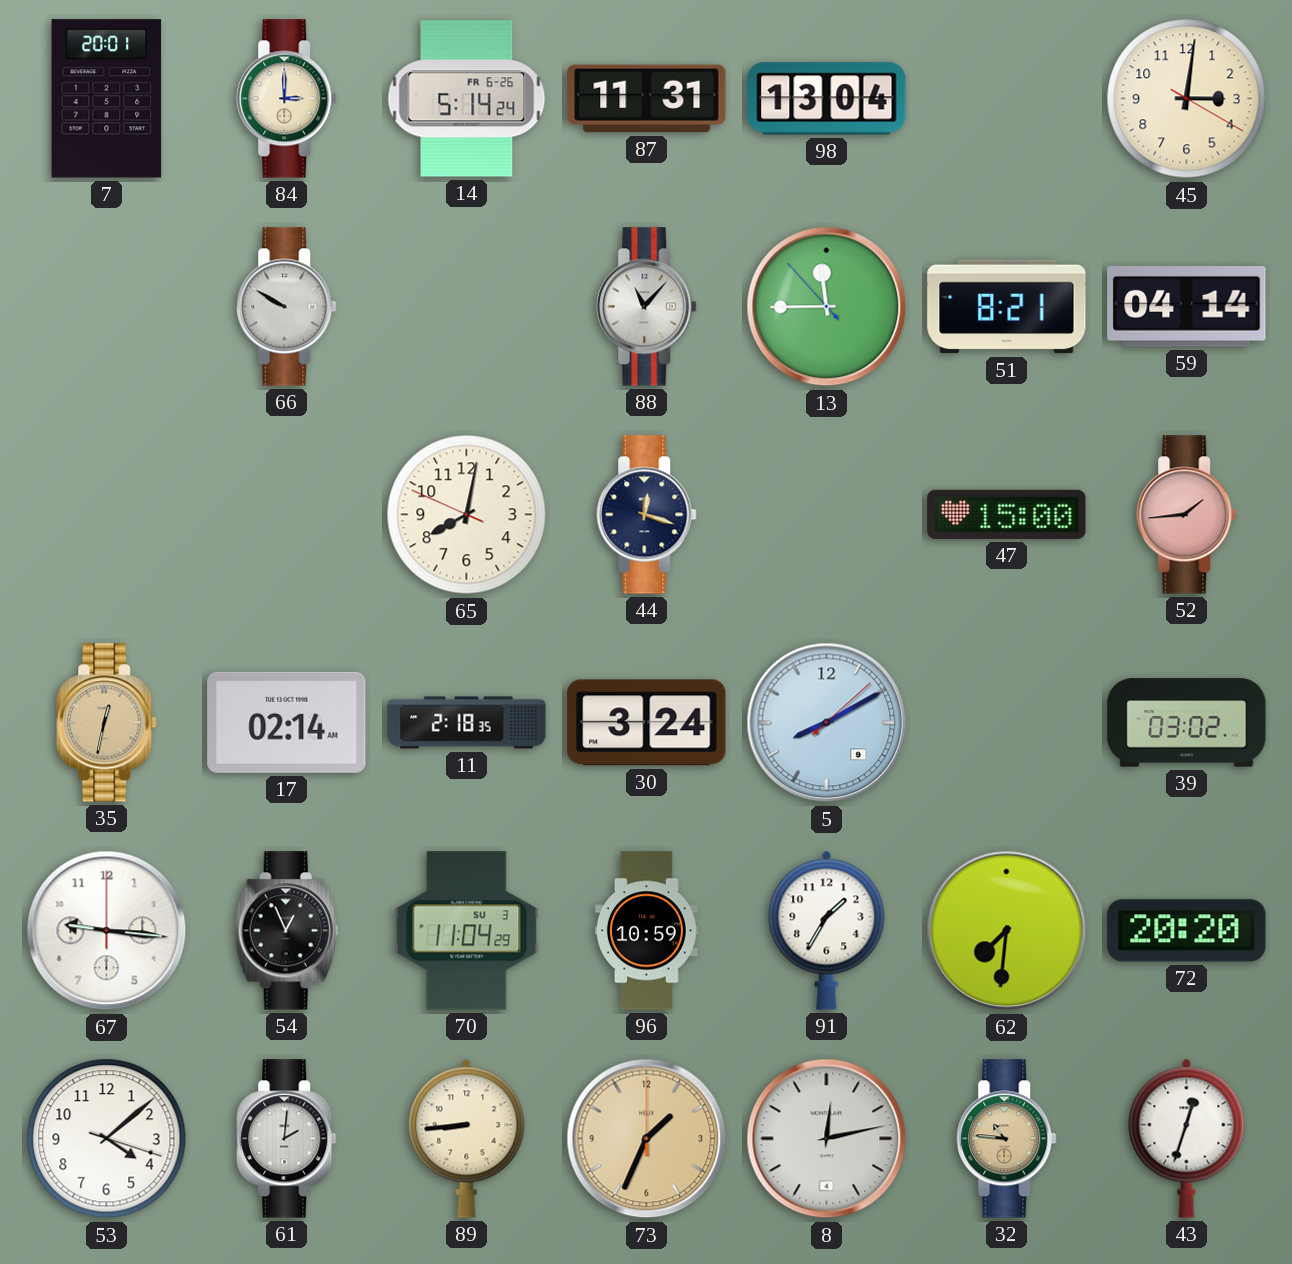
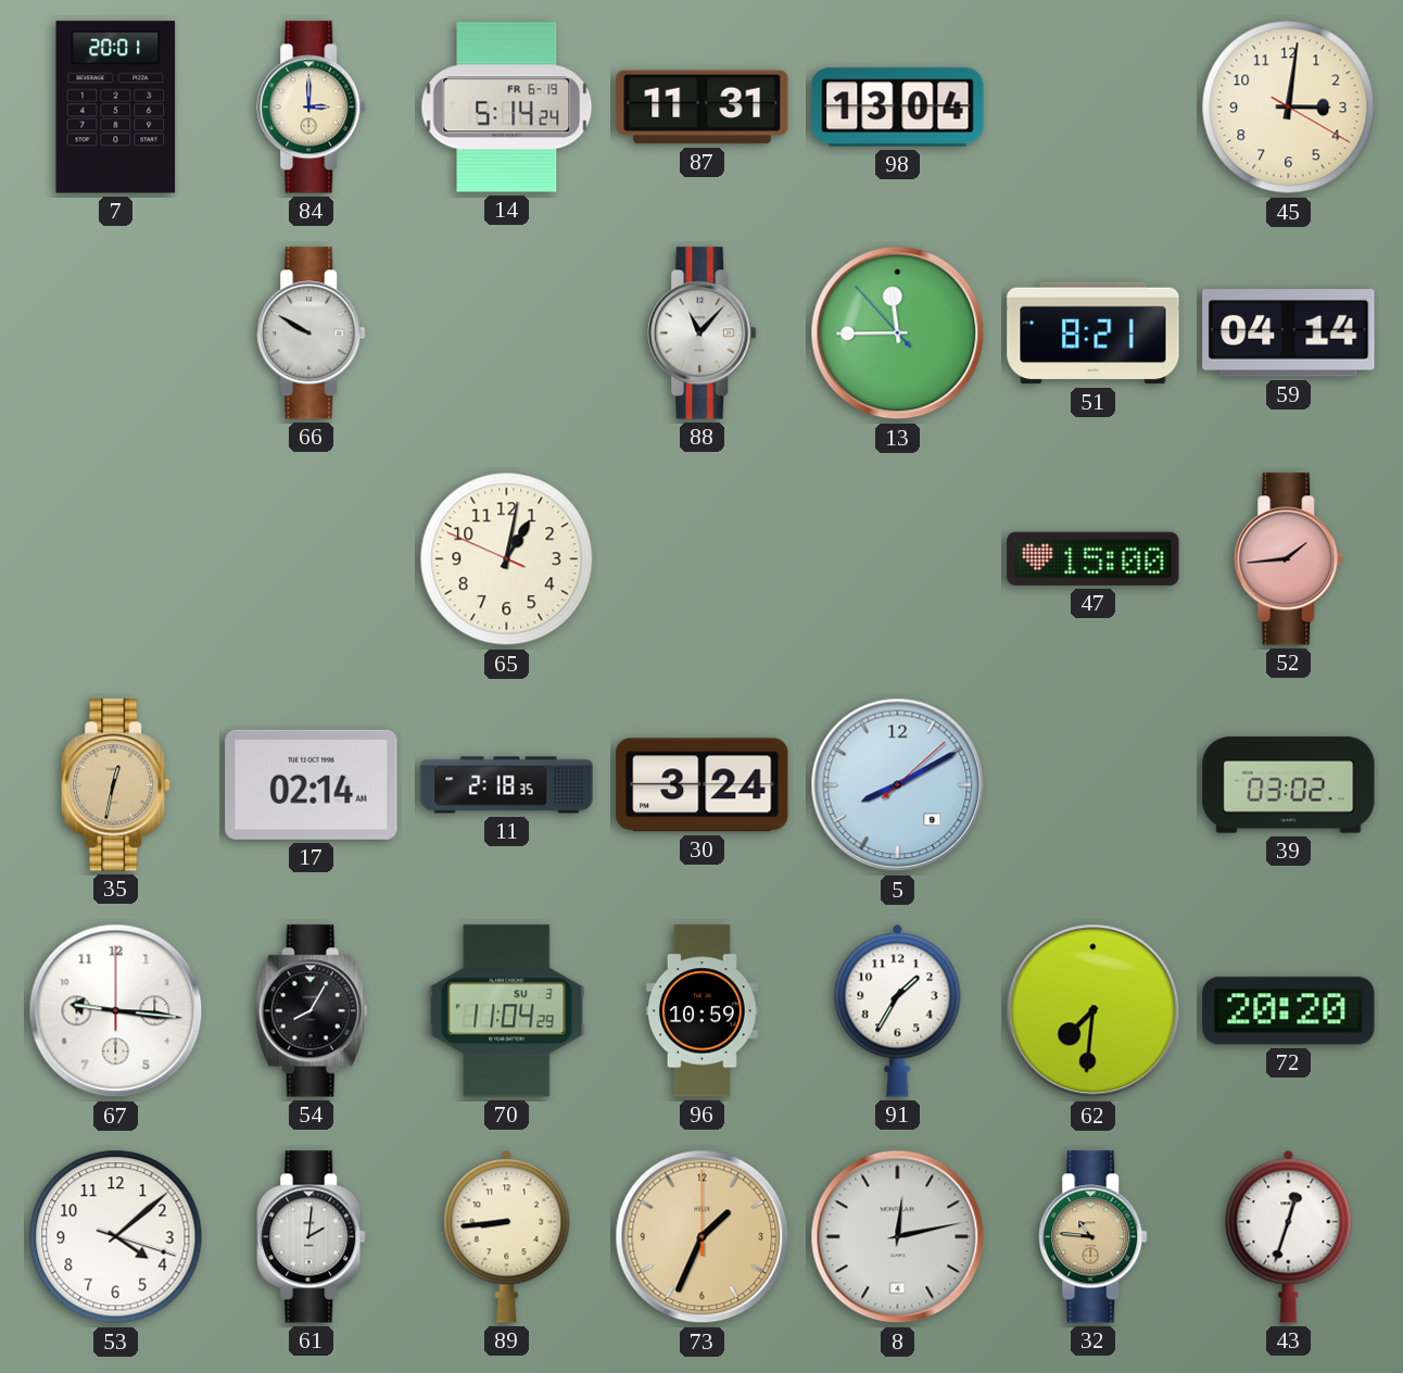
14 date: FR 6-26 -> FR 6-19
65: 8:01 -> 1:01
44: 12:18 -> none
54: 12:56 -> 8:05
